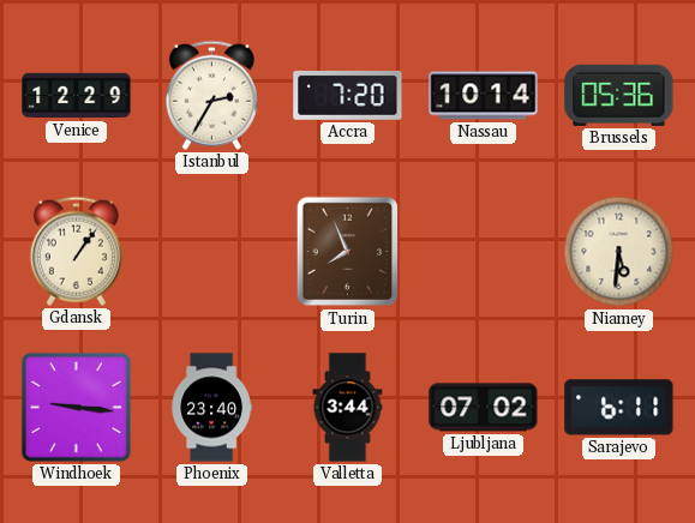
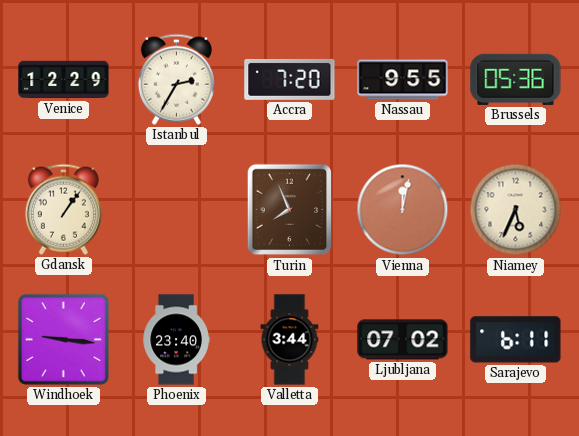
Nassau: 10:14 -> 9:55
Vienna: none -> 12:02
Niamey: 5:31 -> 5:34
